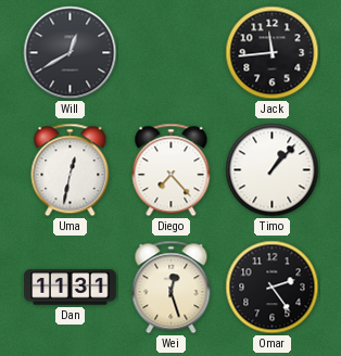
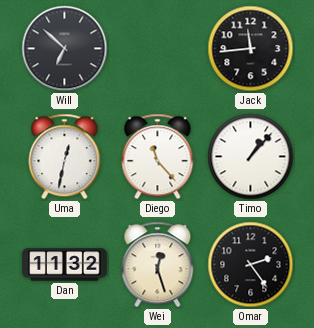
Will: 12:40 -> 6:52
Diego: 7:23 -> 11:23
Dan: 11:31 -> 11:32
